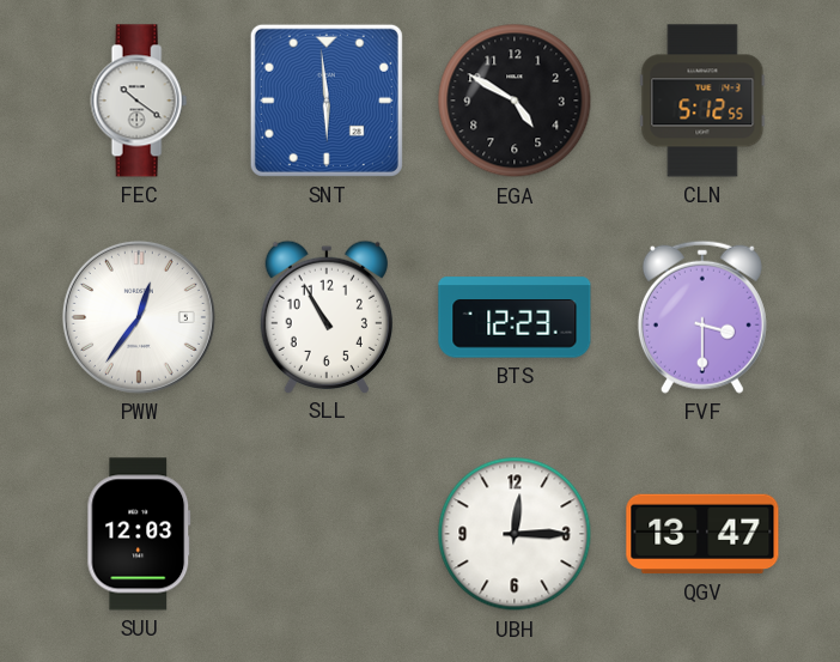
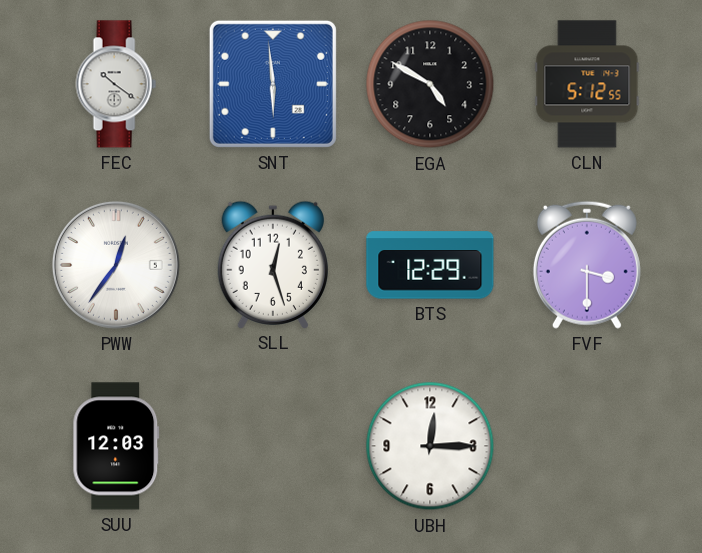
SLL: 10:55 -> 12:27
BTS: 12:23 -> 12:29
QGV: 13:47 -> none
